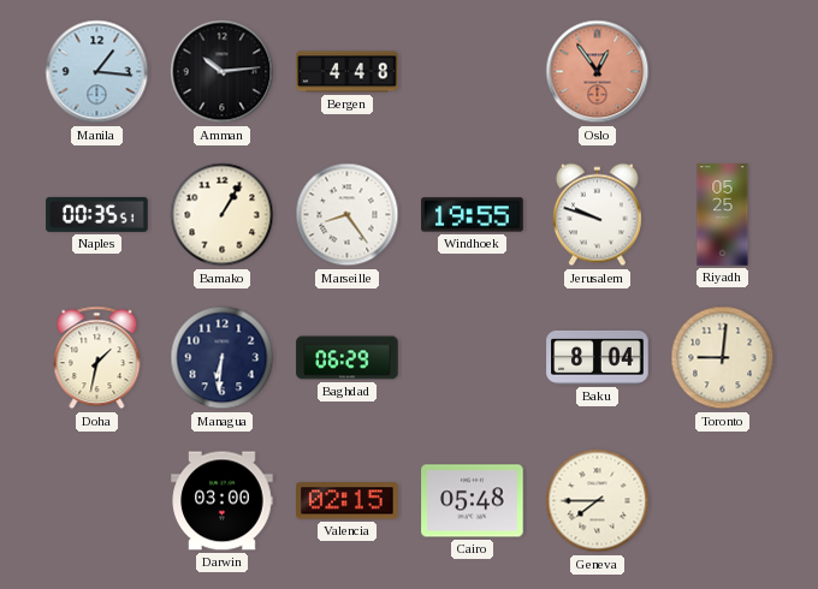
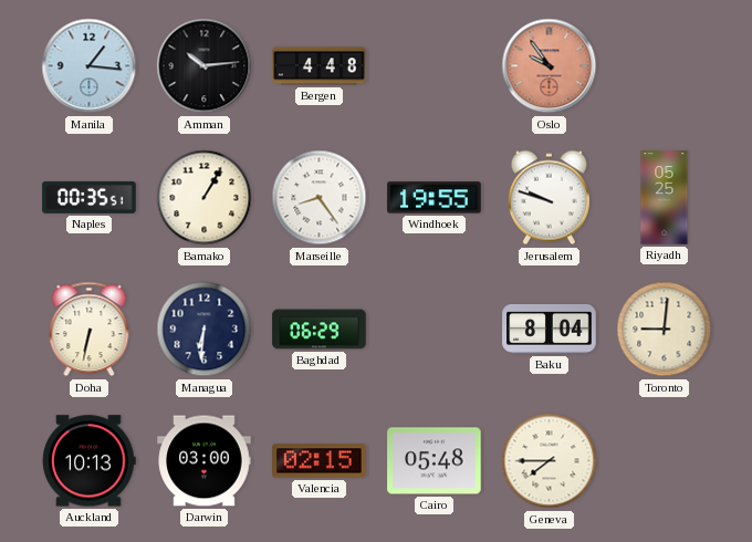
Oslo: 12:54 -> 9:54
Doha: 1:32 -> 6:32
Auckland: none -> 10:13
